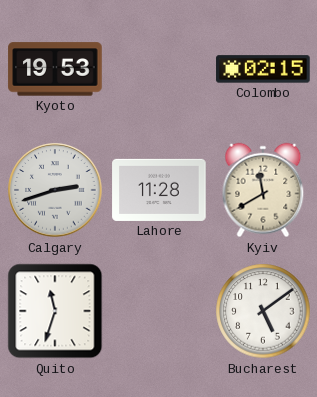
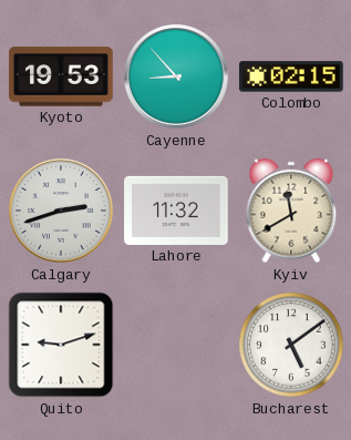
Cayenne: none -> 8:53
Lahore: 11:28 -> 11:32
Quito: 11:33 -> 9:12
